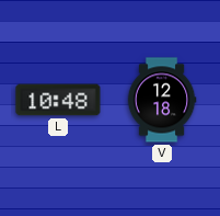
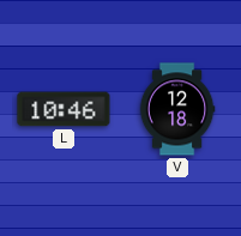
L: 10:48 -> 10:46
